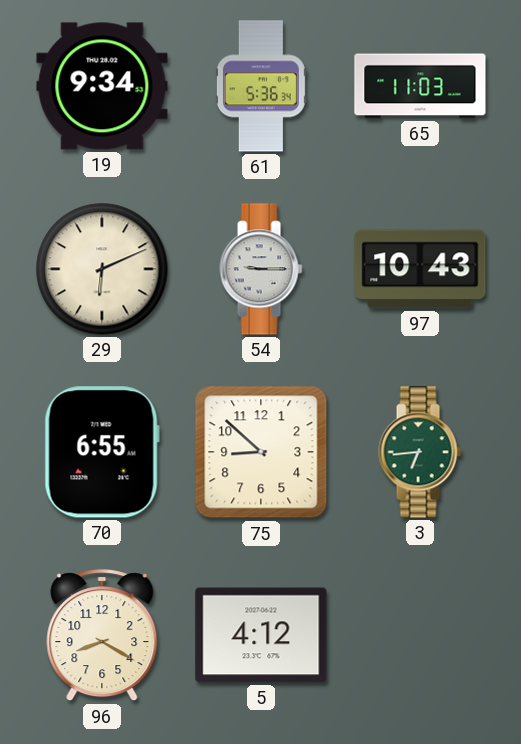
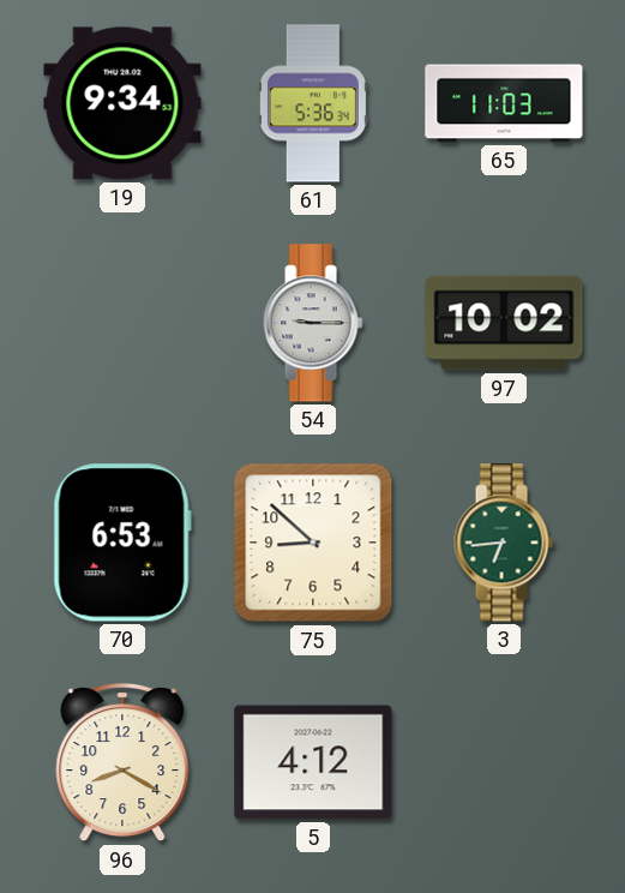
29: 6:11 -> none
97: 10:43 -> 10:02
70: 6:55 -> 6:53
